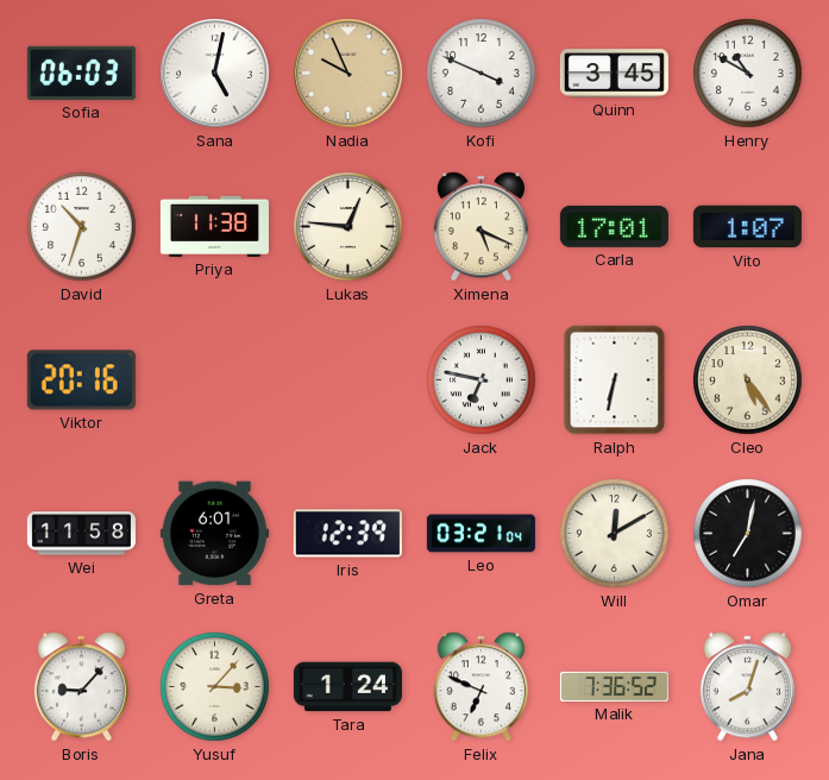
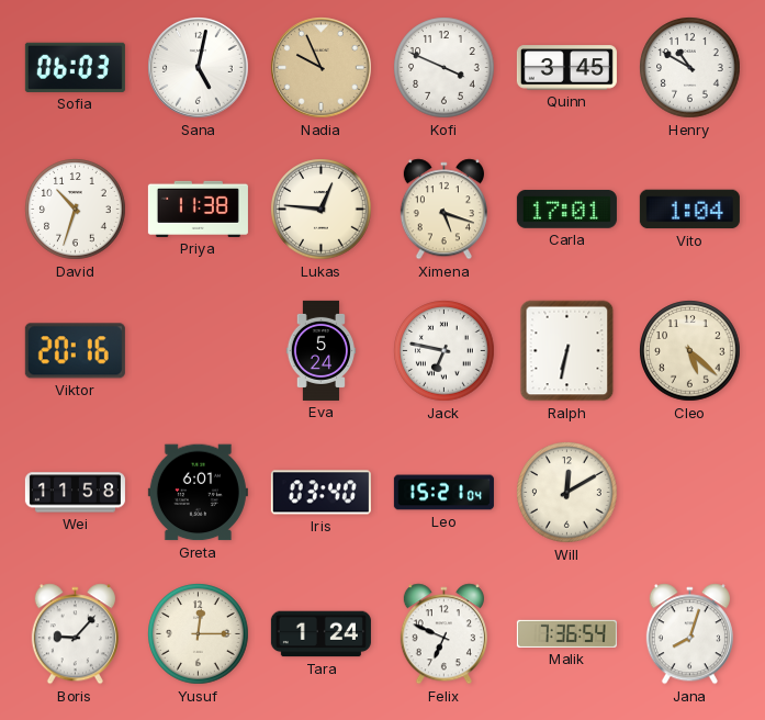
Ximena: 5:19 -> 5:18
Vito: 1:07 -> 1:04
Eva: none -> 5:24
Cleo: 5:24 -> 5:22
Iris: 12:39 -> 03:40
Leo: 03:21 -> 15:21
Omar: 7:02 -> none
Yusuf: 3:07 -> 12:15
Malik: 7:36:52 -> 7:36:54
